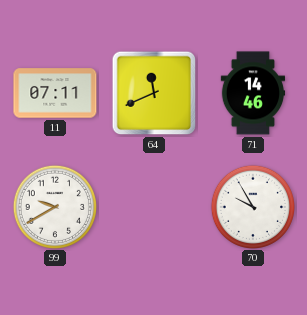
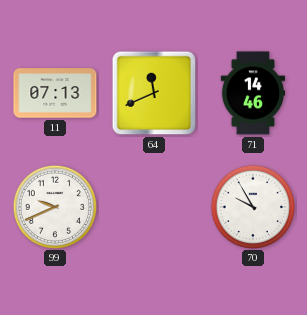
11: 07:11 -> 07:13
99: 9:40 -> 9:41
